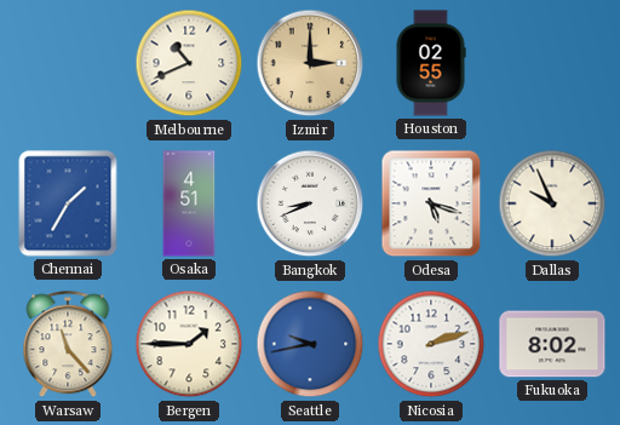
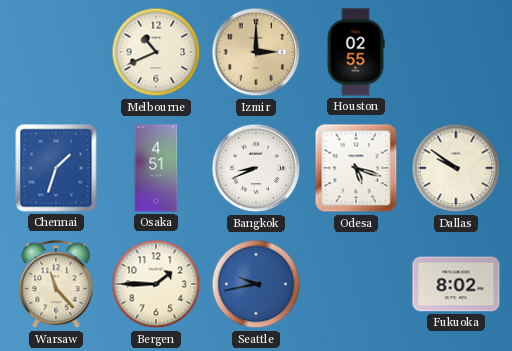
Chennai: 1:35 -> 1:33
Dallas: 9:56 -> 9:51
Nicosia: 2:12 -> none
